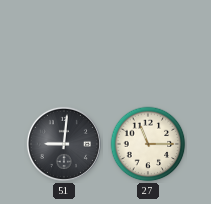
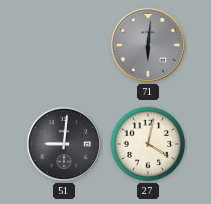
71: none -> 6:01
27: 11:15 -> 4:02
